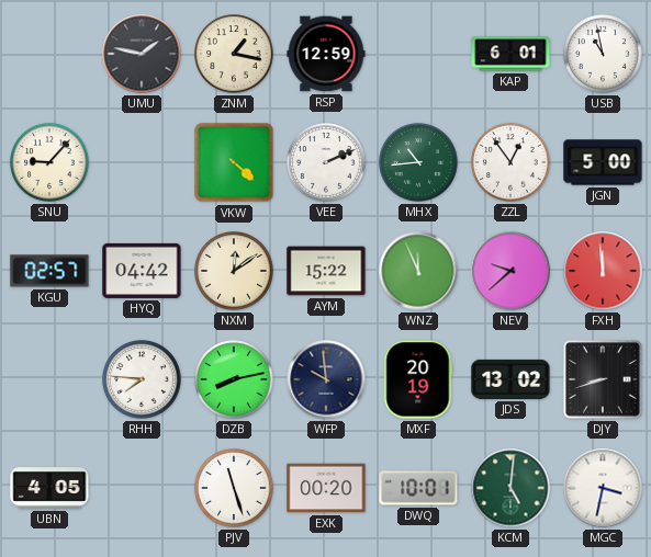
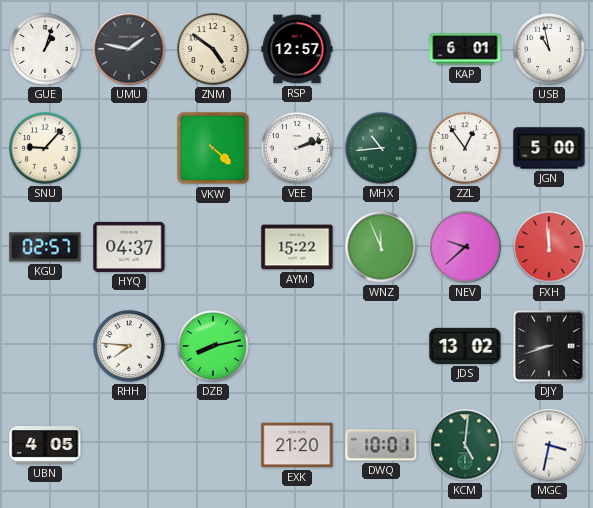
GUE: none -> 1:03
ZNM: 1:17 -> 4:51
RSP: 12:59 -> 12:57
VEE: 2:11 -> 2:12
HYQ: 04:42 -> 04:37
NXM: 12:09 -> none
WFP: 9:59 -> none
MXF: 20:19 -> none
PJV: 11:27 -> none
EXK: 00:20 -> 21:20
